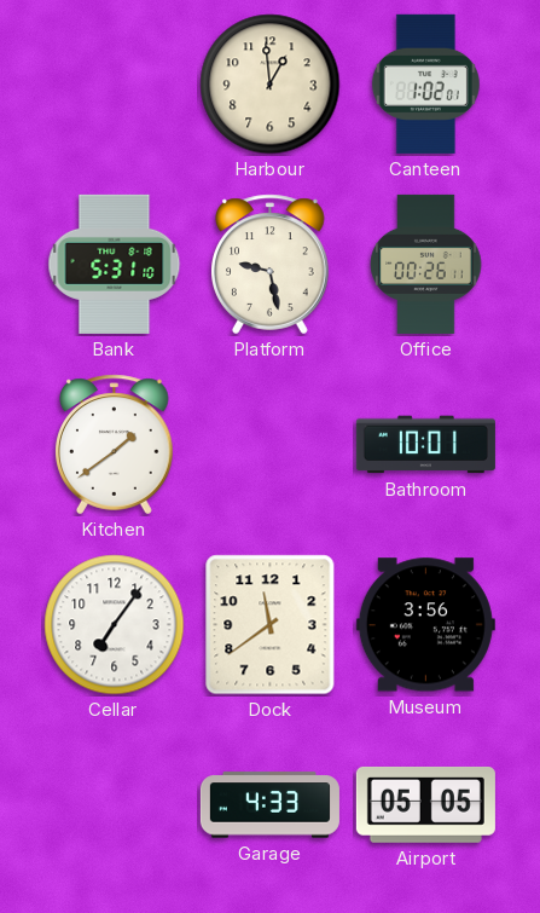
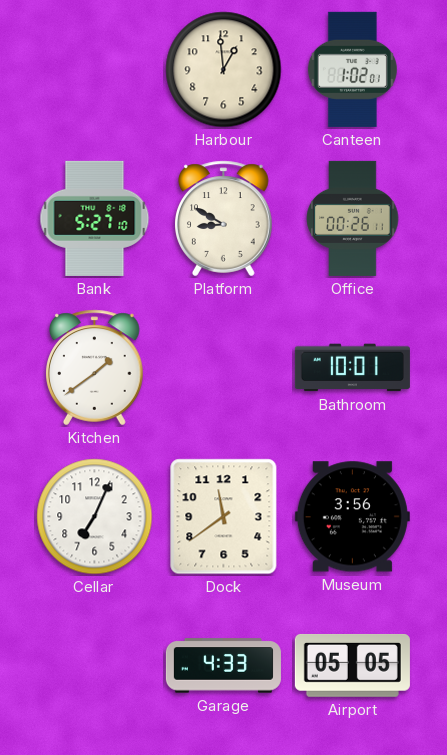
Bank: 5:31 -> 5:27
Platform: 9:28 -> 8:50
Cellar: 7:06 -> 7:04
